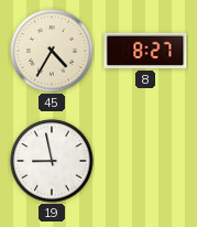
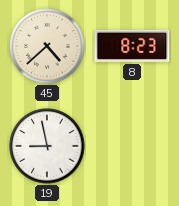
45: 4:35 -> 4:38
8: 8:27 -> 8:23
